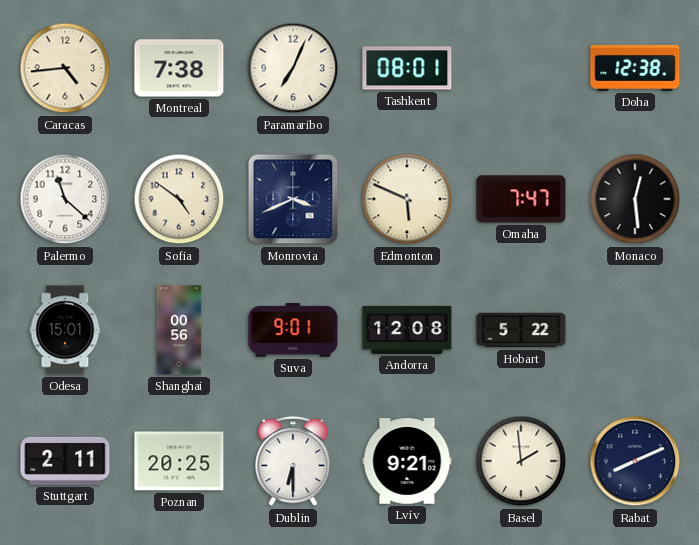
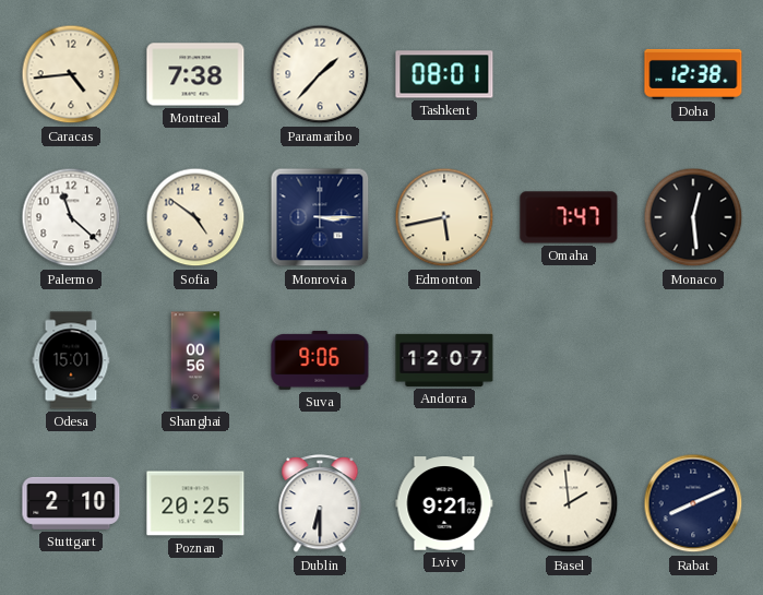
Paramaribo: 7:04 -> 1:37
Monrovia: 3:41 -> 3:15
Edmonton: 5:49 -> 5:43
Suva: 9:01 -> 9:06
Andorra: 12:08 -> 12:07
Hobart: 5:22 -> none
Stuttgart: 2:11 -> 2:10
